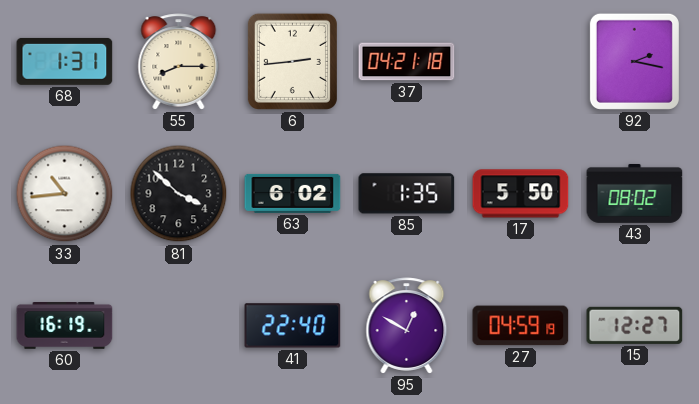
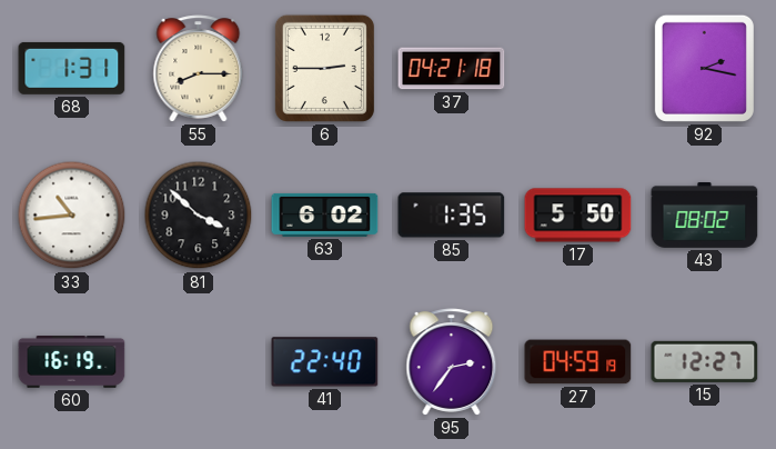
6: 2:44 -> 2:45
95: 12:50 -> 2:36
